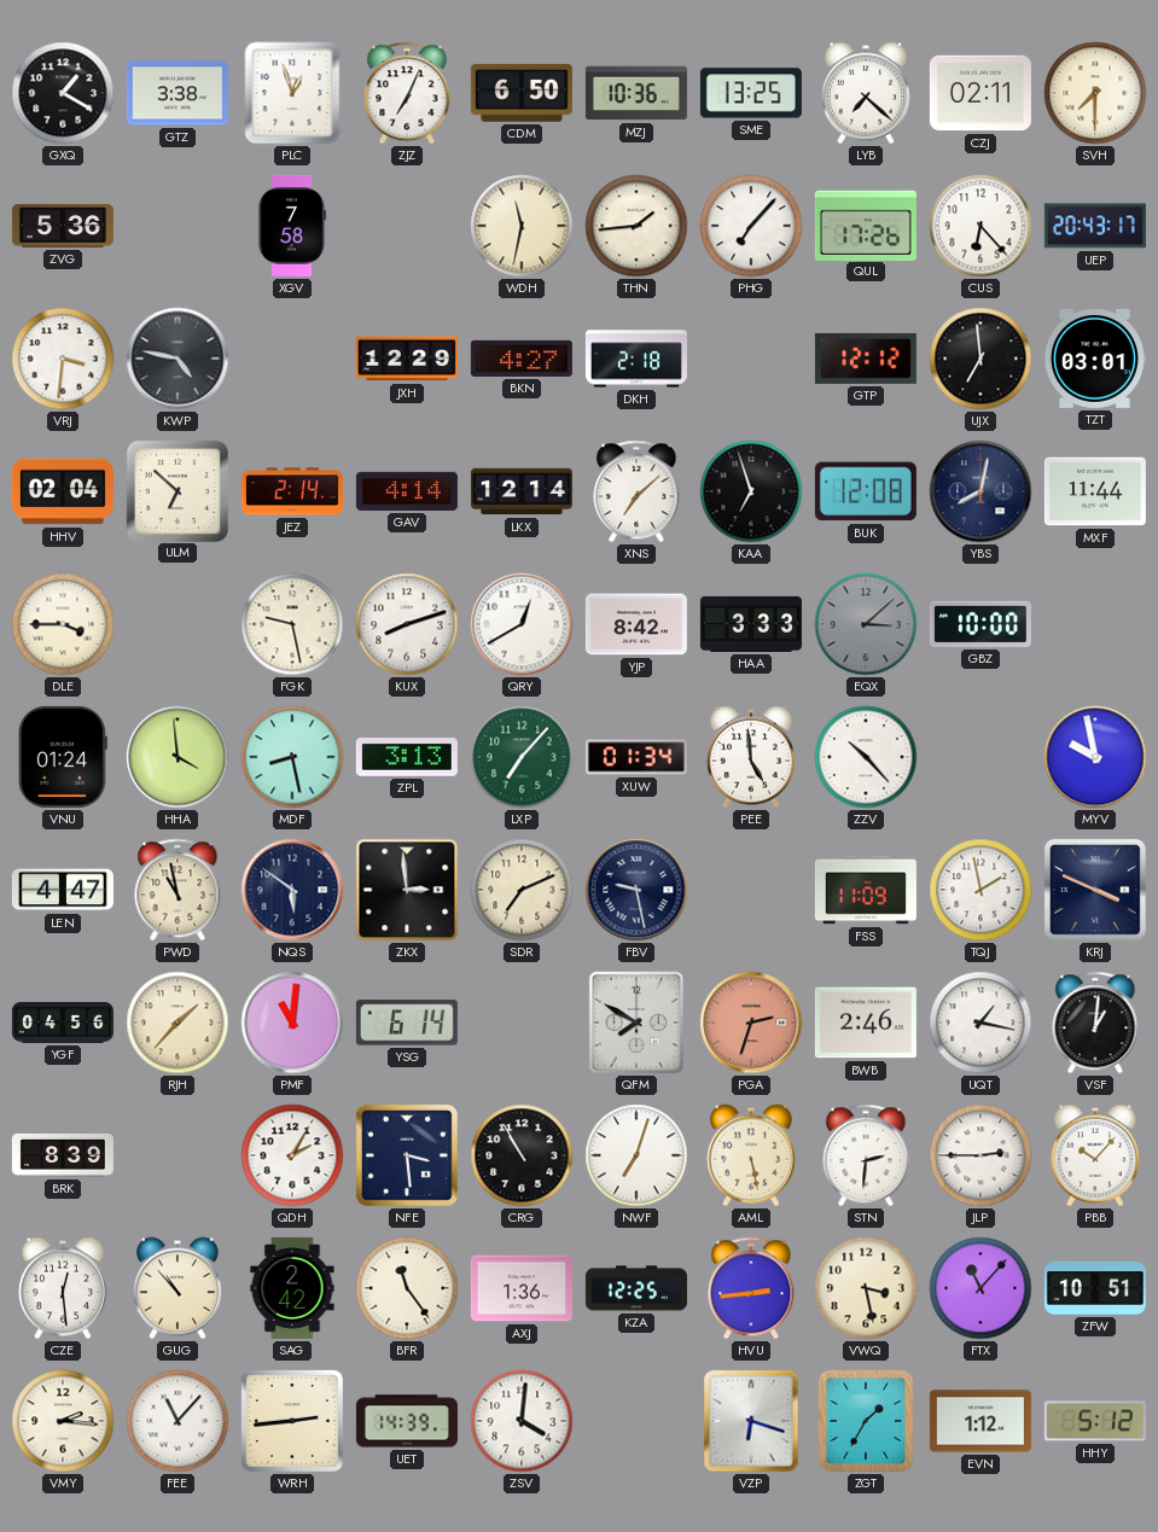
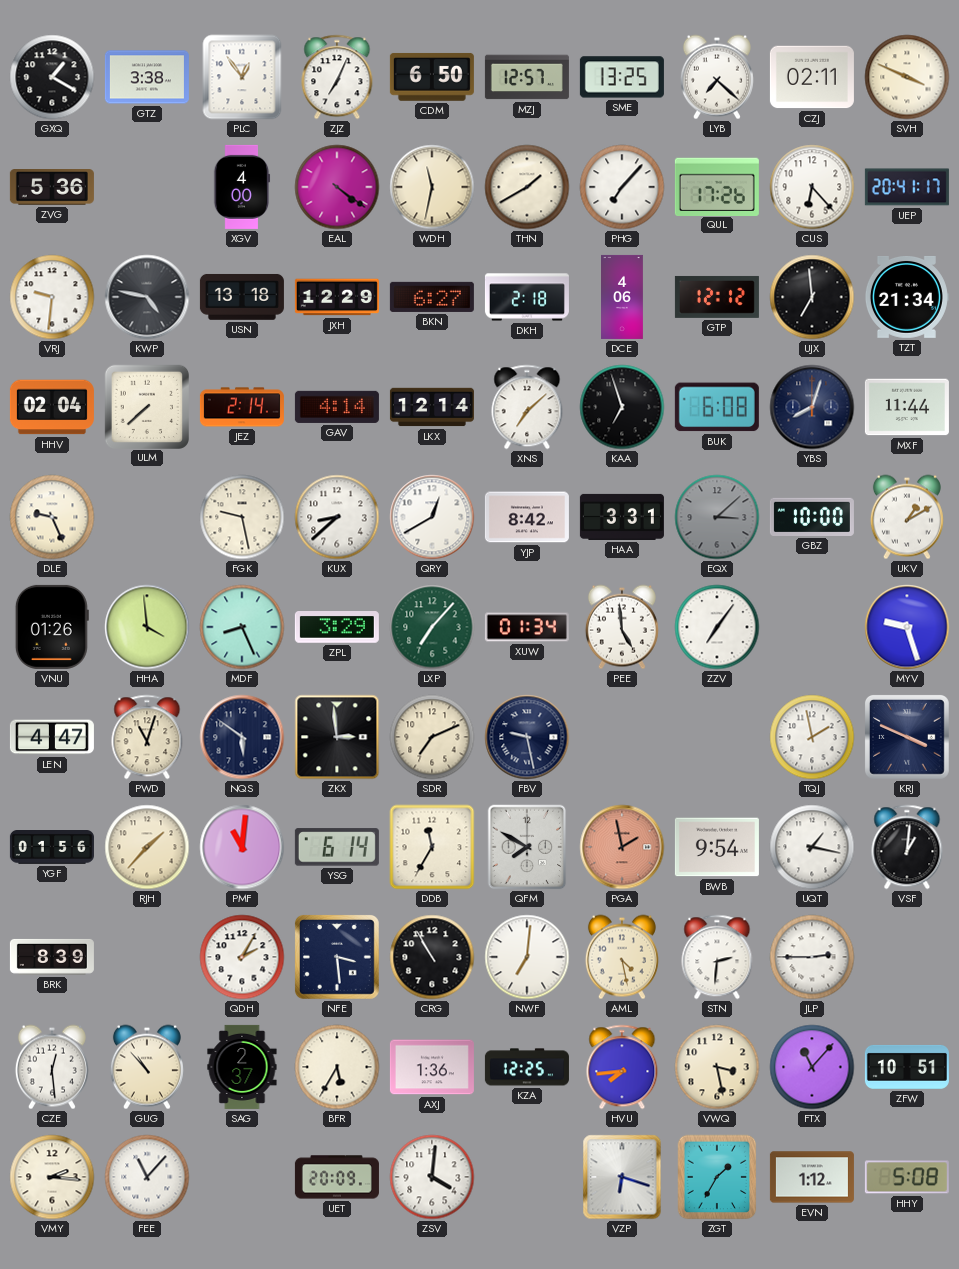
PLC: 12:57 -> 12:54
MZJ: 10:36 -> 12:57
SVH: 7:30 -> 3:49
XGV: 7:58 -> 4:00
EAL: none -> 4:21
THN: 1:44 -> 1:40
UEP: 20:43 -> 20:41
VRJ: 3:31 -> 9:31
USN: none -> 13:18
BKN: 4:27 -> 6:27
DCE: none -> 4:06
TZT: 03:01 -> 21:34
ULM: 6:52 -> 7:38
BUK: 12:08 -> 6:08
YBS: 8:02 -> 8:03
DLE: 3:45 -> 9:26
KUX: 8:12 -> 8:38
HAA: 3:33 -> 3:31
UKV: none -> 1:10
VNU: 01:24 -> 01:26
MDF: 8:28 -> 8:26
ZPL: 3:13 -> 3:29
ZZV: 10:23 -> 7:06
MYV: 9:58 -> 9:27
PWD: 10:58 -> 11:03
FSS: 11:09 -> none
YGF: 04:56 -> 01:56
DDB: none -> 11:35
PGA: 2:33 -> 1:58
BWB: 2:46 -> 9:54
NWF: 7:03 -> 7:01
AML: 5:28 -> 4:28
PBB: 10:07 -> none
SAG: 2:42 -> 2:37
BFR: 11:24 -> 5:35
HVU: 2:44 -> 7:44
WRH: 2:44 -> none
UET: 14:39 -> 20:09
HHY: 5:12 -> 5:08
